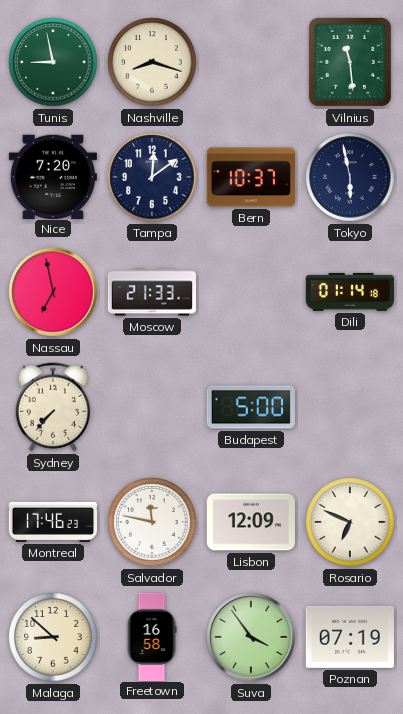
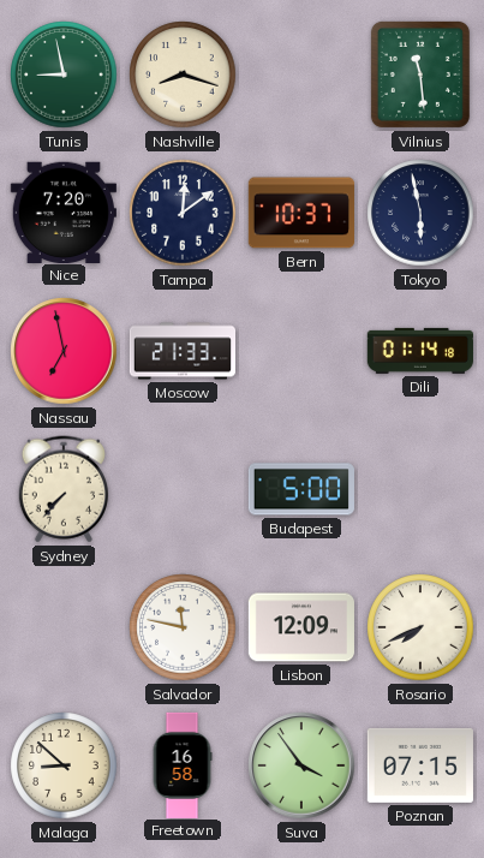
Montreal: 17:46 -> none
Rosario: 6:49 -> 7:41
Poznan: 07:19 -> 07:15
